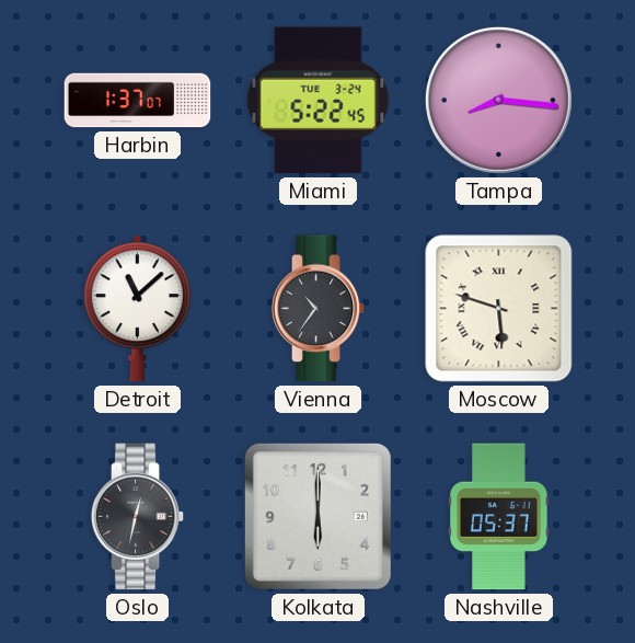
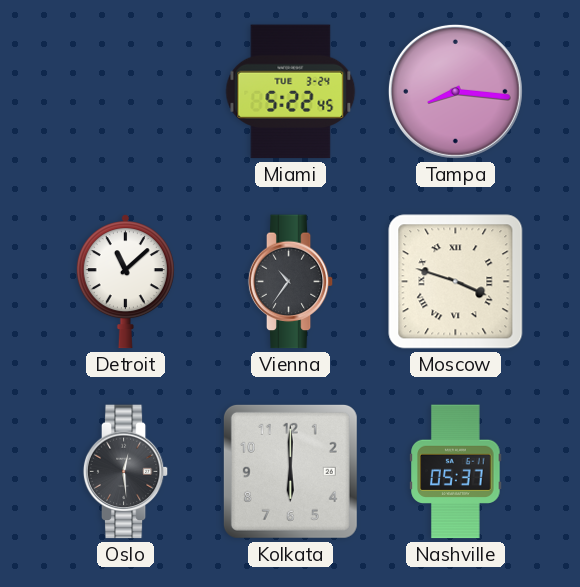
Harbin: 1:37 -> none
Moscow: 5:48 -> 3:48
Oslo: 12:32 -> 12:29
